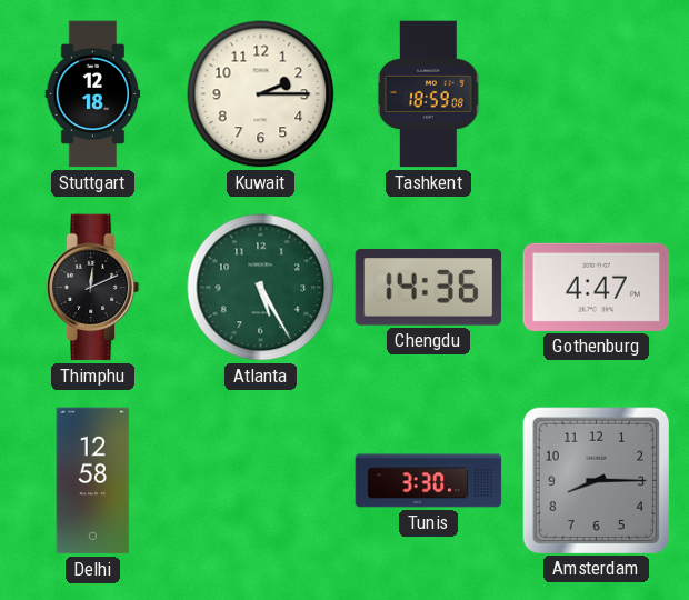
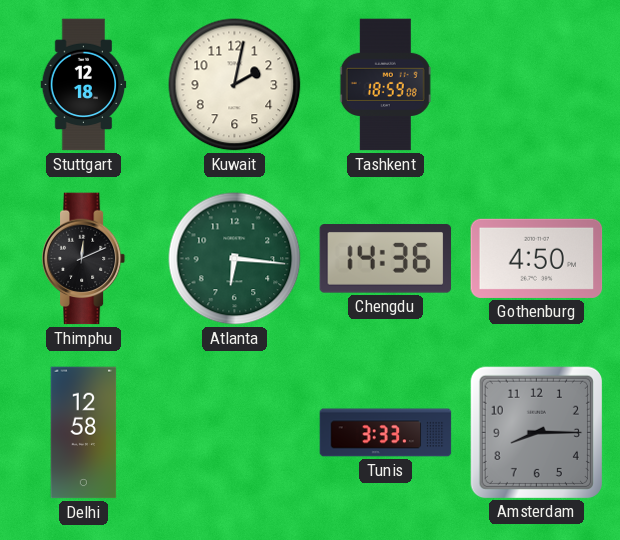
Kuwait: 2:15 -> 2:02
Atlanta: 5:25 -> 6:16
Gothenburg: 4:47 -> 4:50
Tunis: 3:30 -> 3:33
